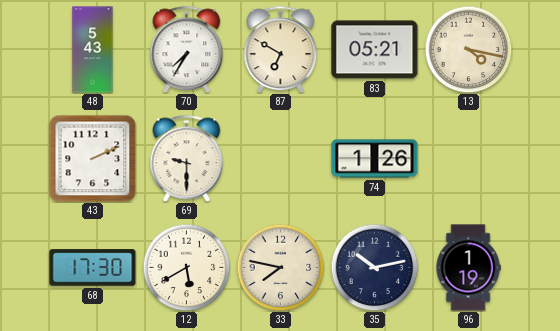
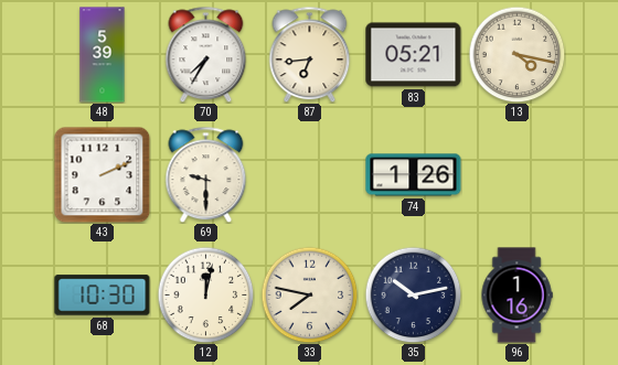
48: 5:43 -> 5:39
87: 6:50 -> 6:44
68: 17:30 -> 10:30
12: 5:40 -> 12:02
96: 1:19 -> 1:16
